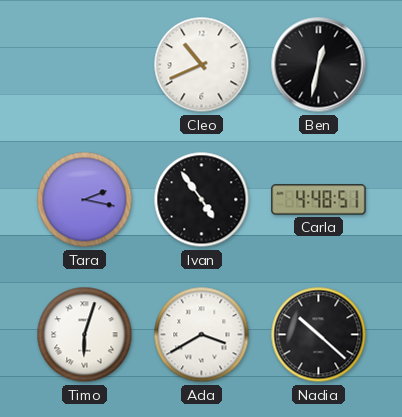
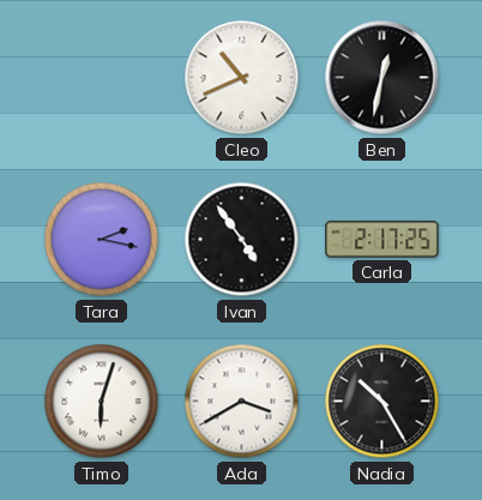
Carla: 4:48 -> 2:17
Nadia: 10:22 -> 10:25
